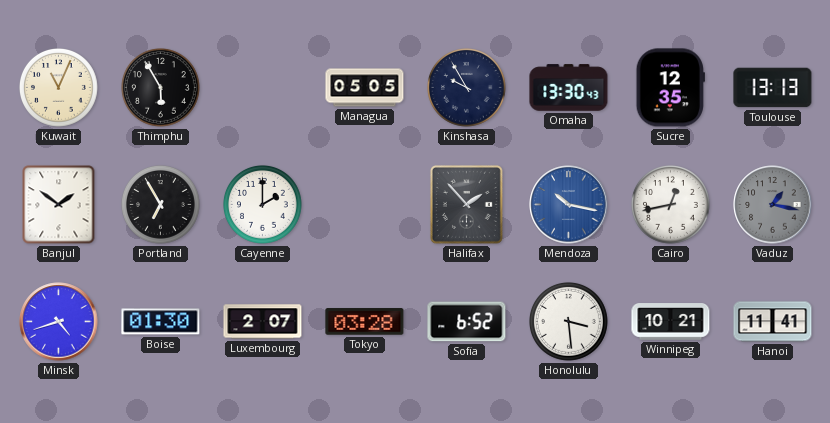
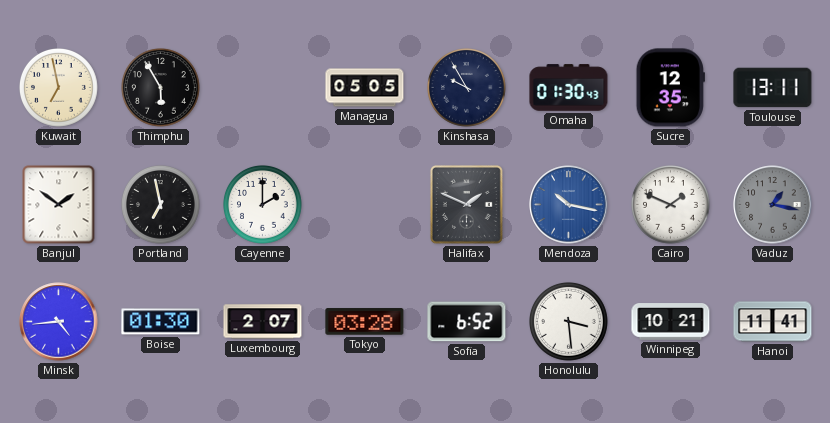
Kuwait: 11:04 -> 6:58
Omaha: 13:30 -> 01:30
Toulouse: 13:13 -> 13:11
Portland: 6:55 -> 6:58
Halifax: 1:53 -> 1:49
Cairo: 12:43 -> 1:49
Minsk: 4:42 -> 4:44
